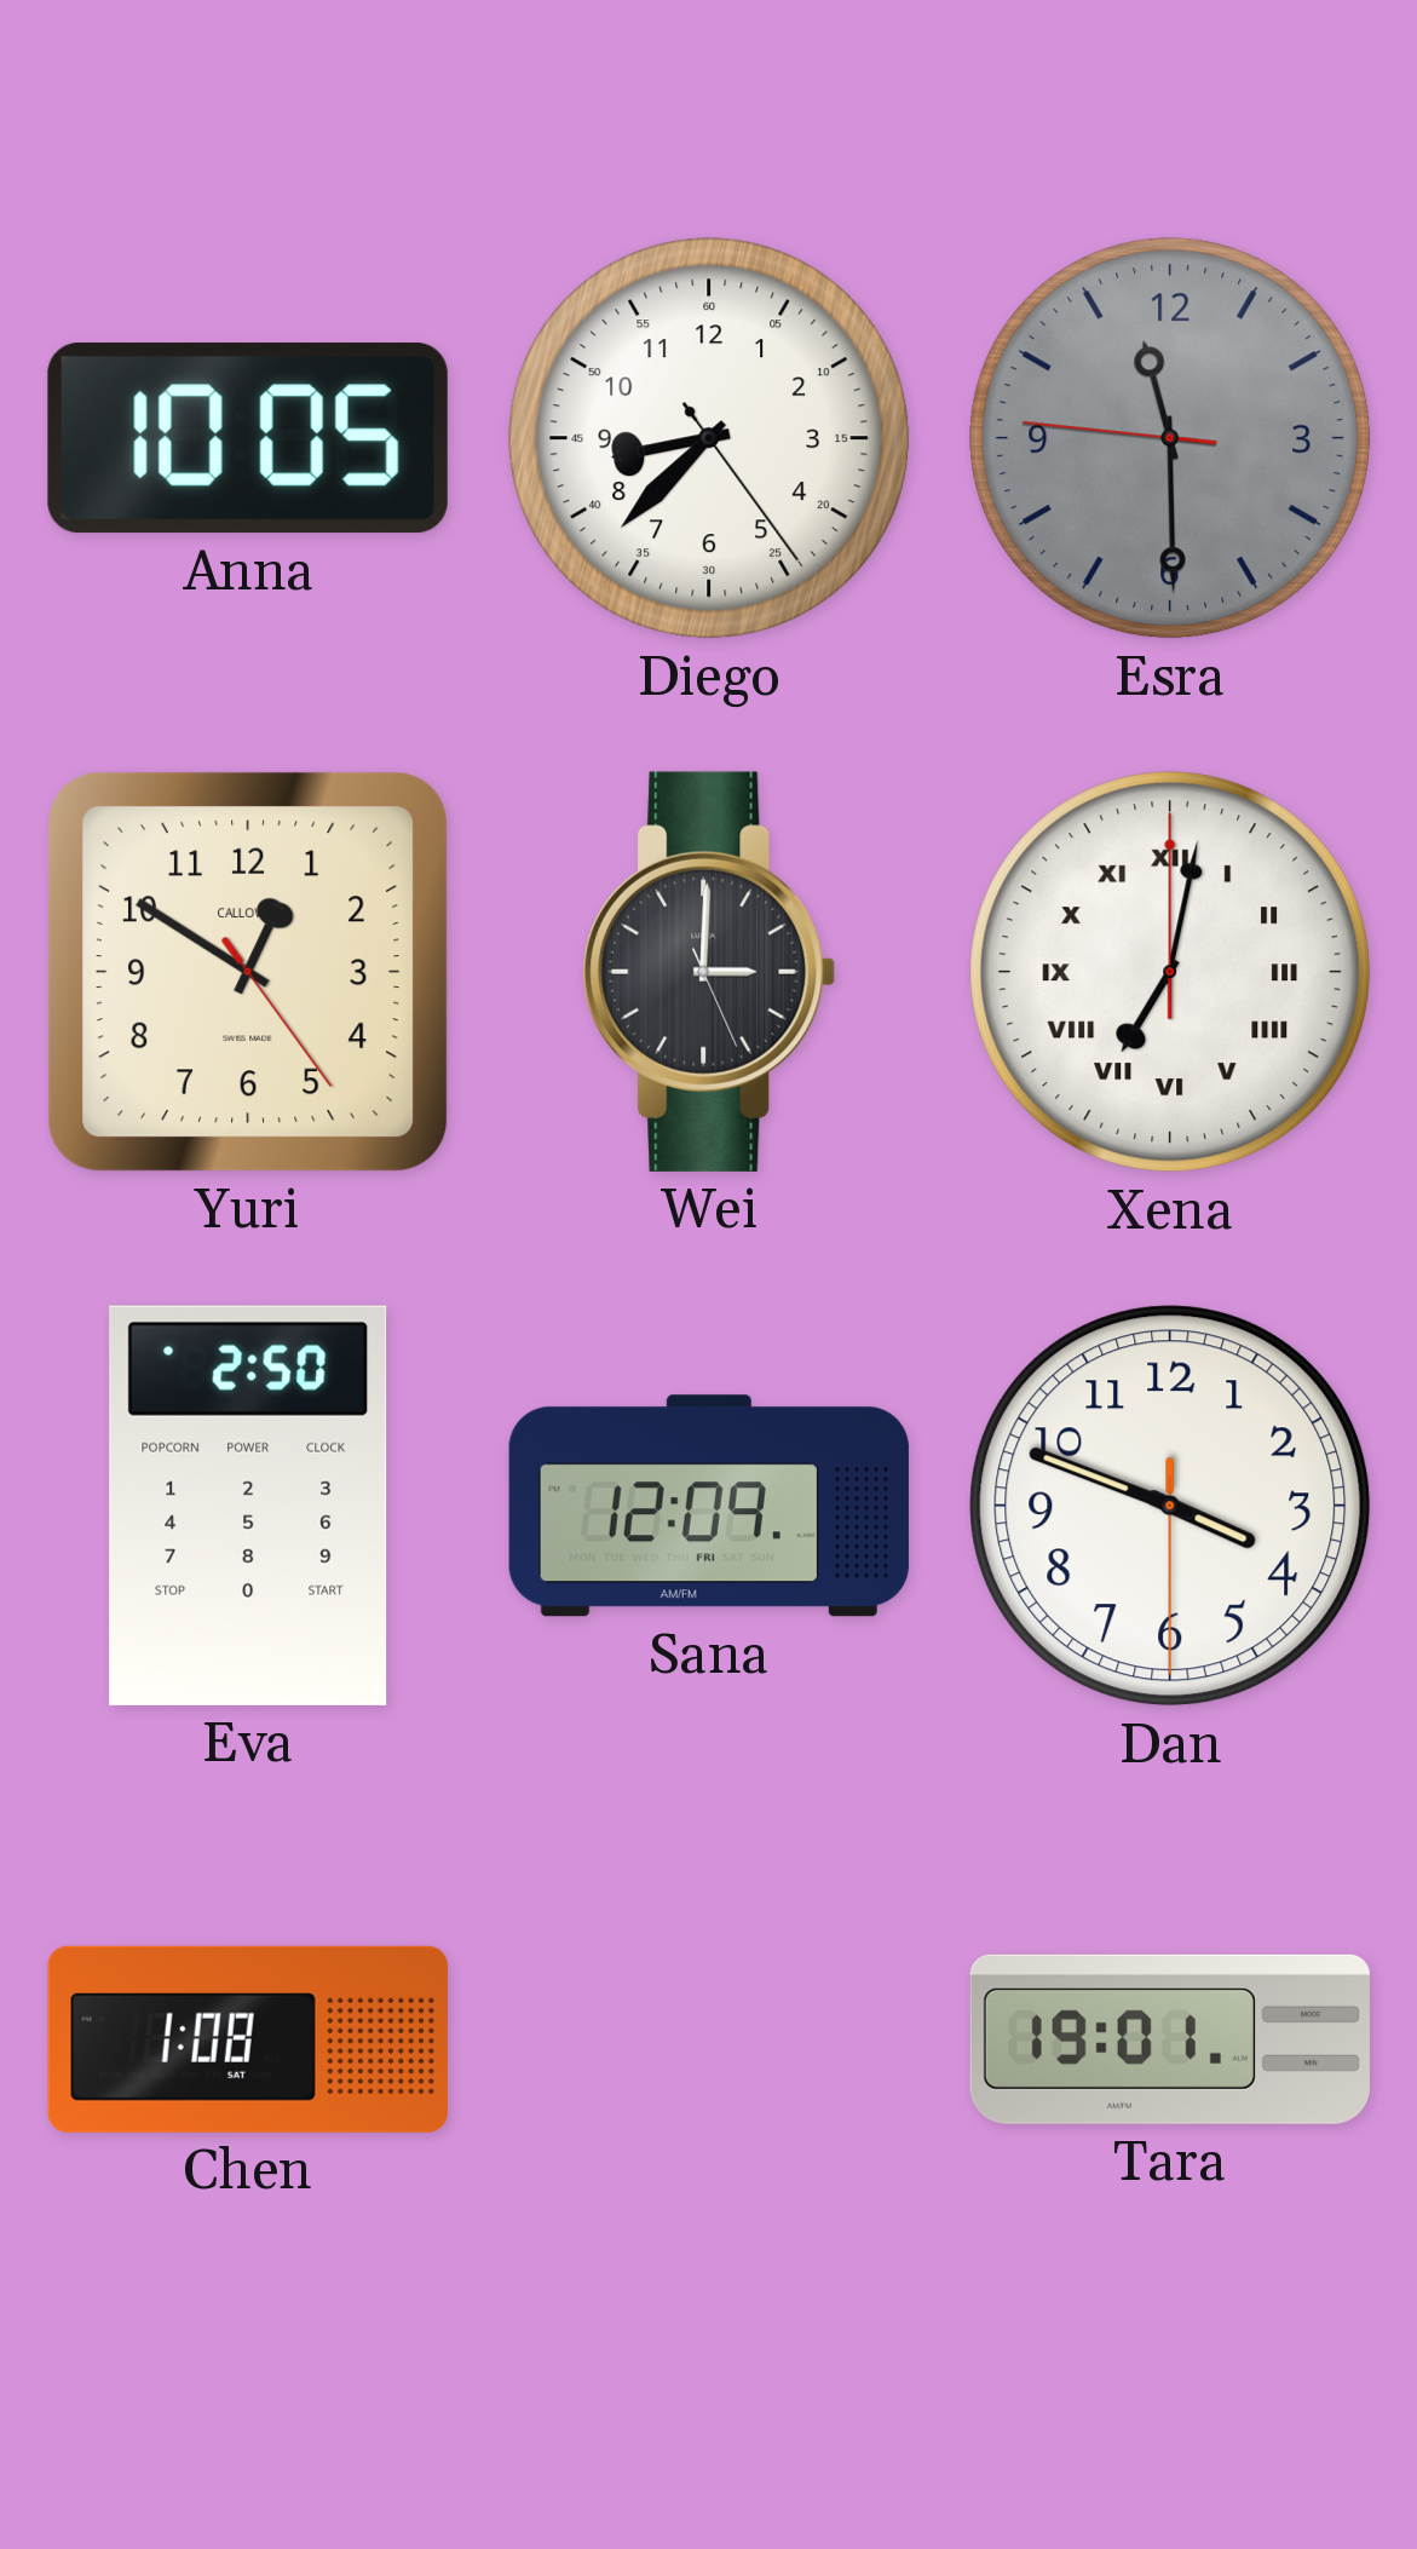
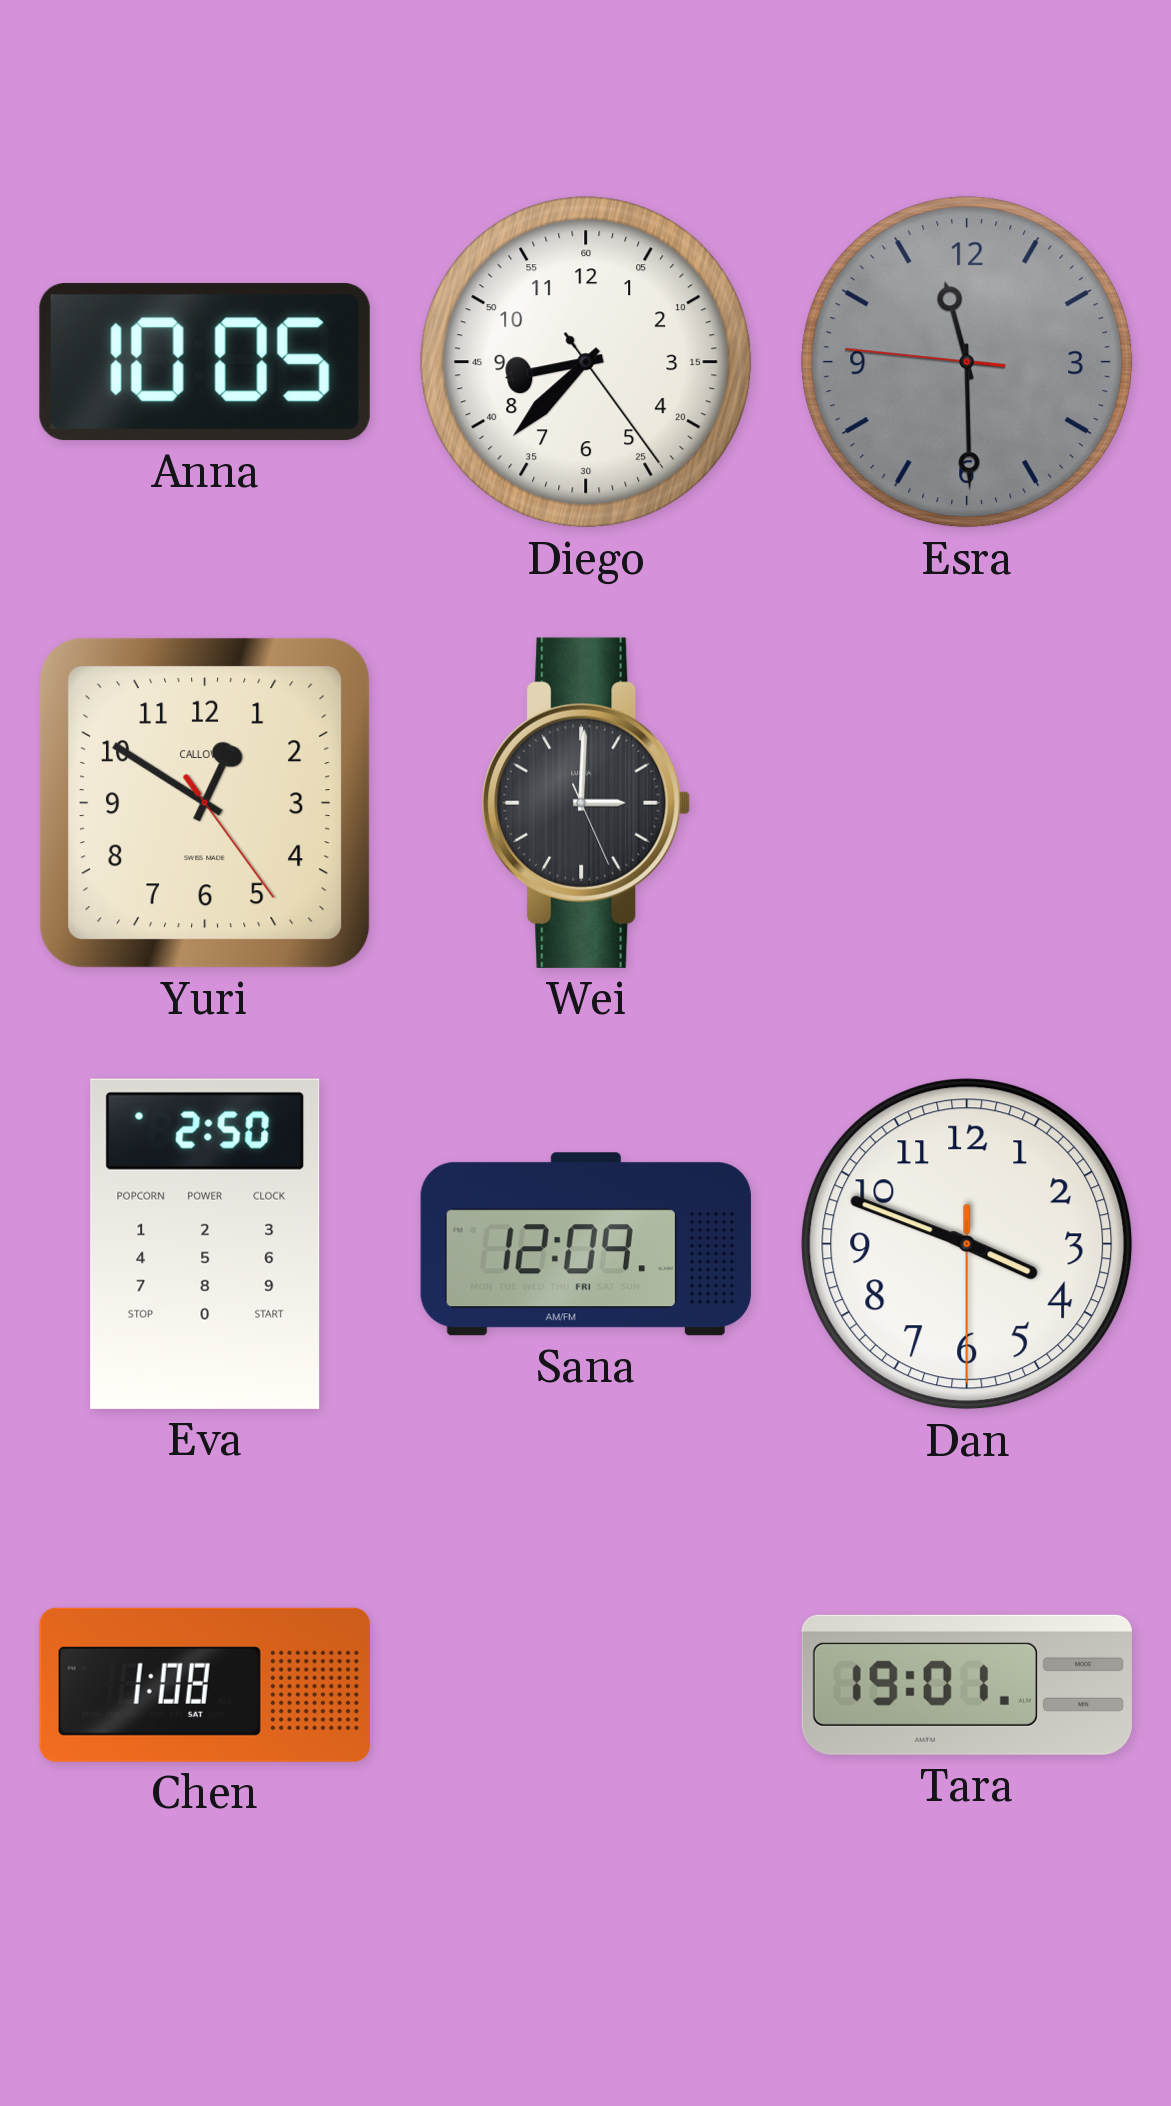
Xena: 7:02 -> none
